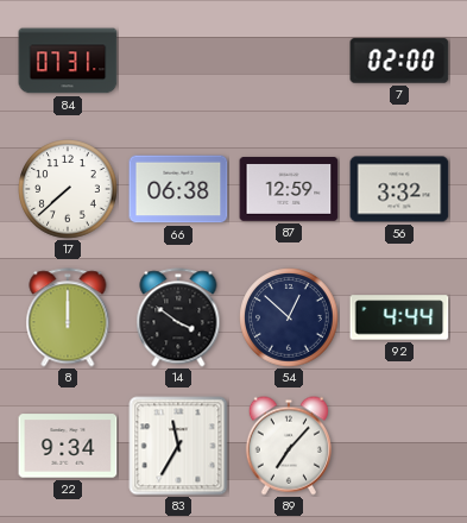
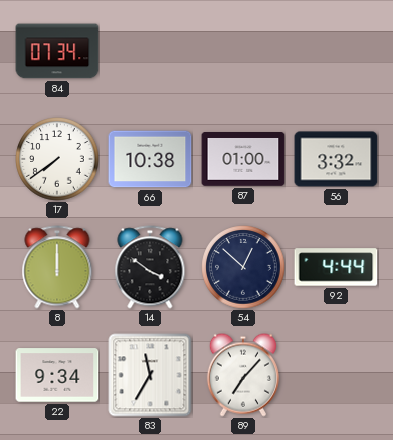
84: 07:31 -> 07:34
7: 02:00 -> none
17: 7:38 -> 7:39
66: 06:38 -> 10:38
87: 12:59 -> 01:00
